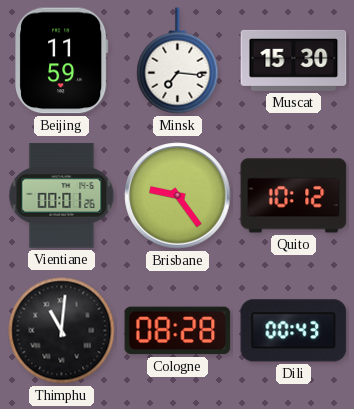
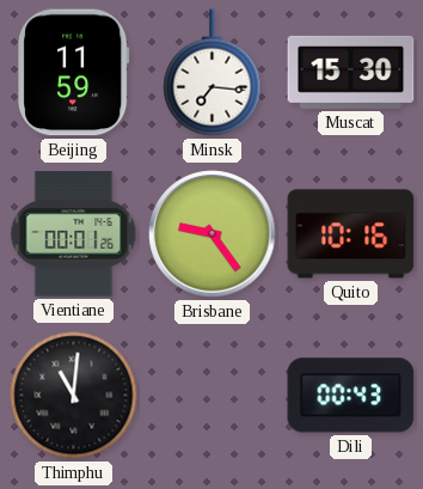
Quito: 10:12 -> 10:16
Cologne: 08:28 -> none
